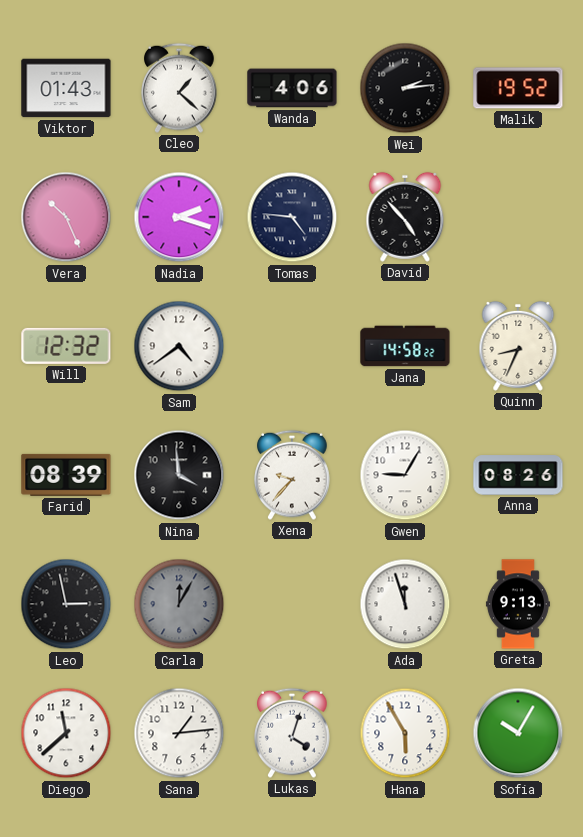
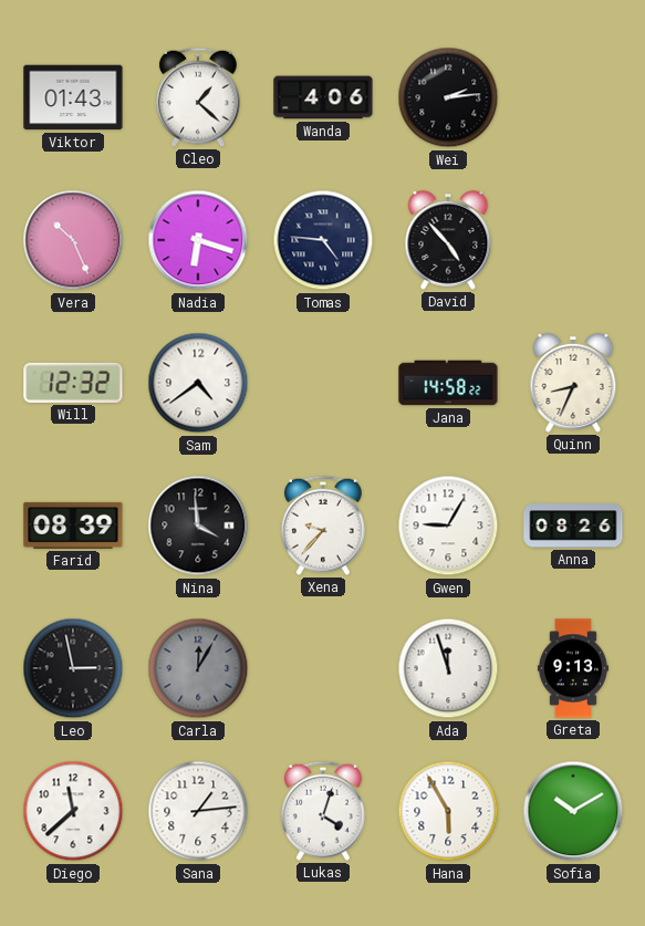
Malik: 19:52 -> none
Nadia: 2:18 -> 6:18
Sofia: 10:05 -> 10:10
